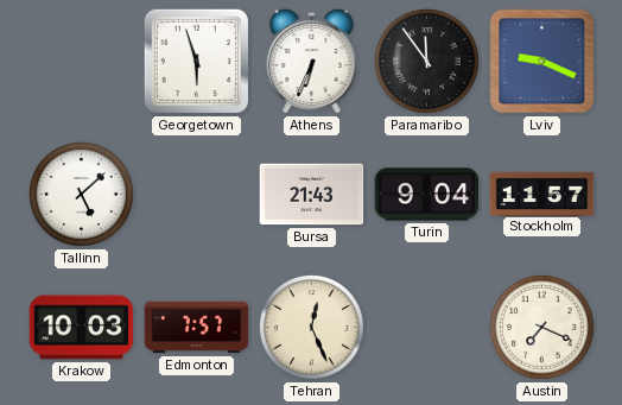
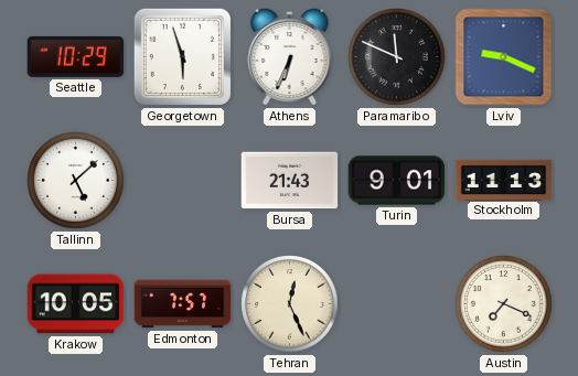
Seattle: none -> 10:29
Paramaribo: 11:54 -> 11:49
Turin: 9:04 -> 9:01
Stockholm: 11:57 -> 11:13
Krakow: 10:03 -> 10:05
